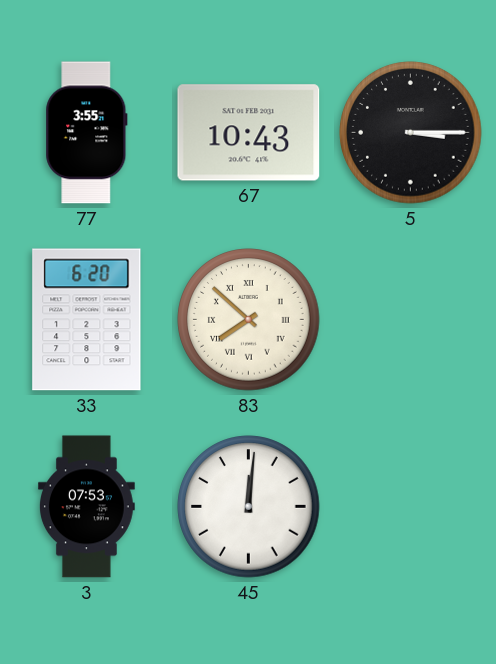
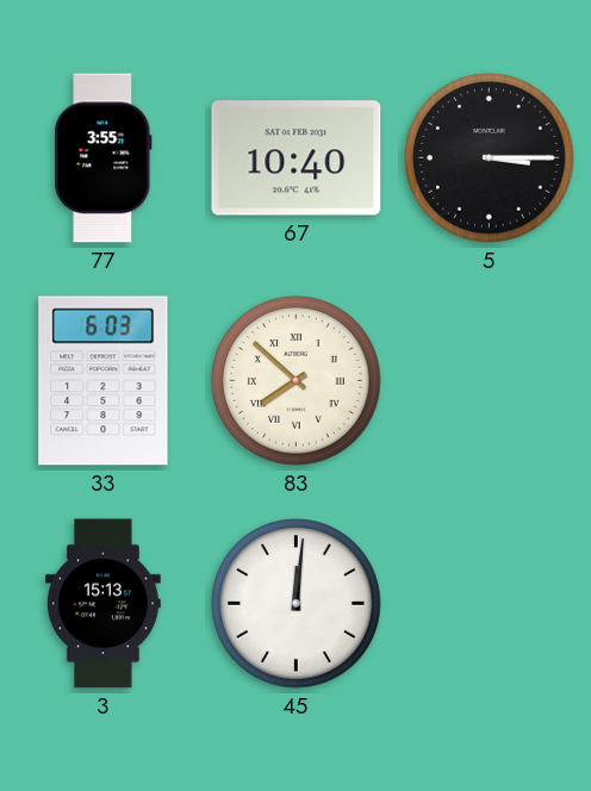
67: 10:43 -> 10:40
33: 6:20 -> 6:03
3: 07:53 -> 15:13
